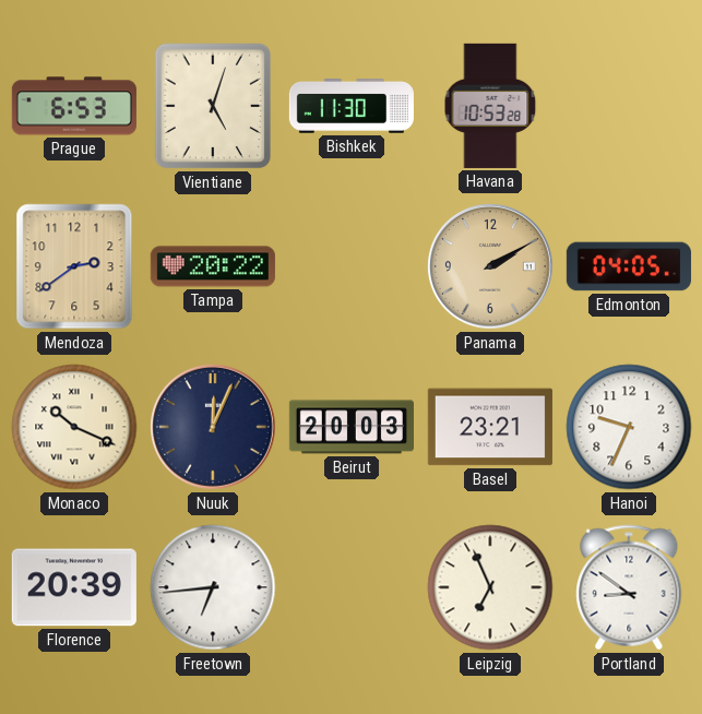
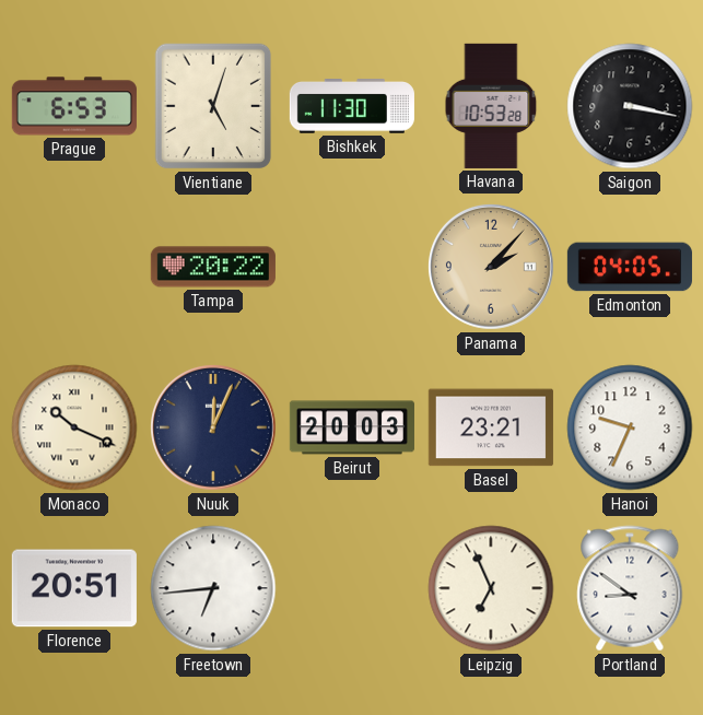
Saigon: none -> 3:17
Mendoza: 2:39 -> none
Panama: 2:10 -> 2:07
Florence: 20:39 -> 20:51
